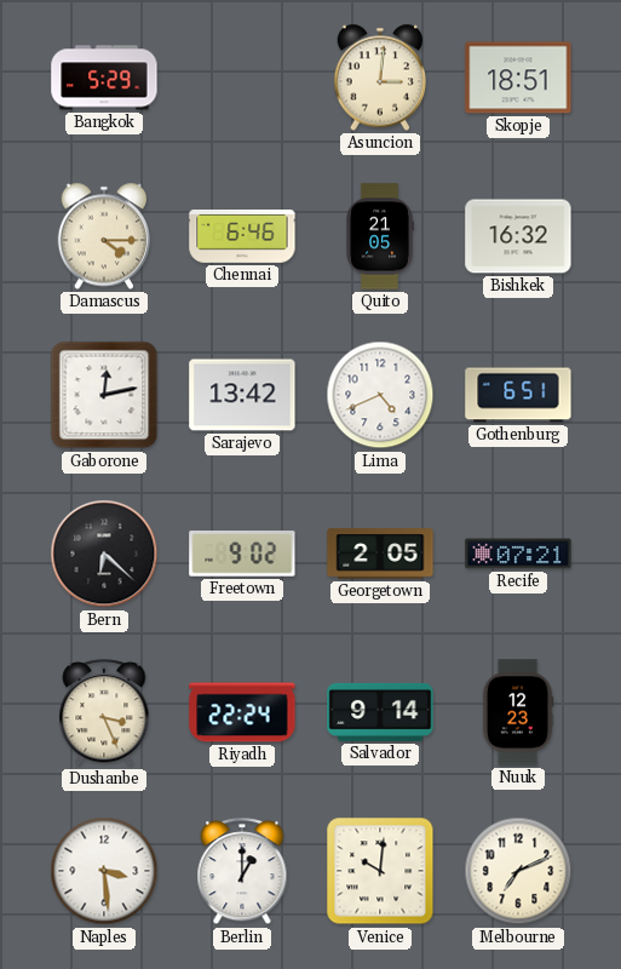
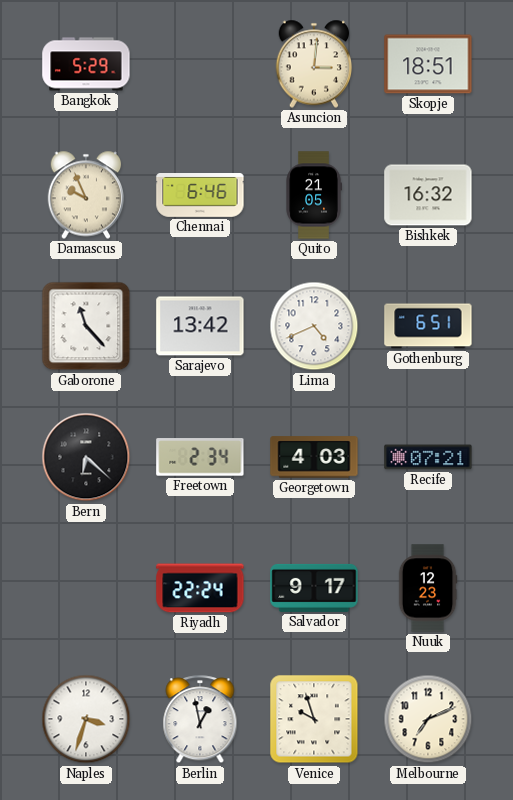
Damascus: 4:15 -> 9:56
Gaborone: 12:13 -> 11:23
Freetown: 9:02 -> 2:34
Georgetown: 2:05 -> 4:03
Dushanbe: 3:26 -> none
Salvador: 9:14 -> 9:17
Naples: 3:29 -> 3:33
Berlin: 1:00 -> 12:58
Venice: 10:01 -> 9:57
